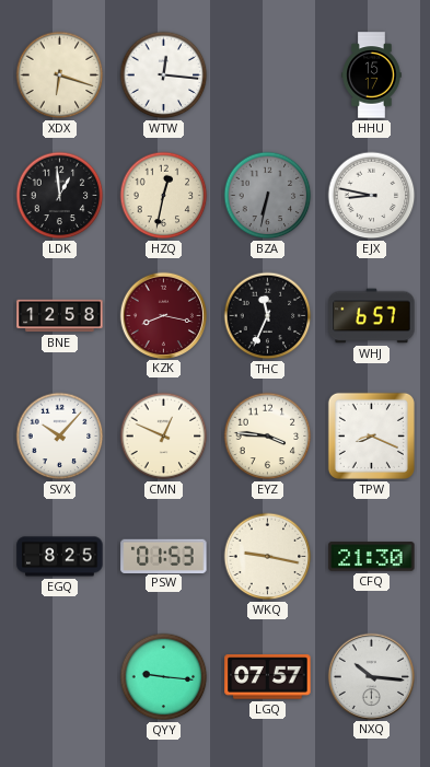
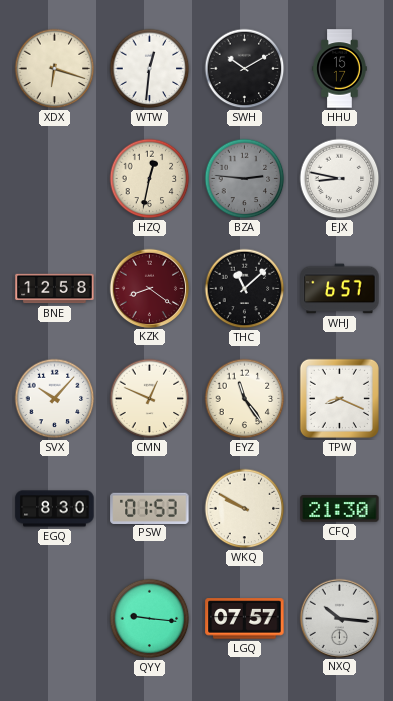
WTW: 12:16 -> 12:31
SWH: none -> 10:10
LDK: 12:59 -> none
BZA: 6:32 -> 2:46
KZK: 8:17 -> 8:21
THC: 11:34 -> 11:08
EYZ: 3:46 -> 11:24
EGQ: 8:25 -> 8:30
WKQ: 9:17 -> 9:50
